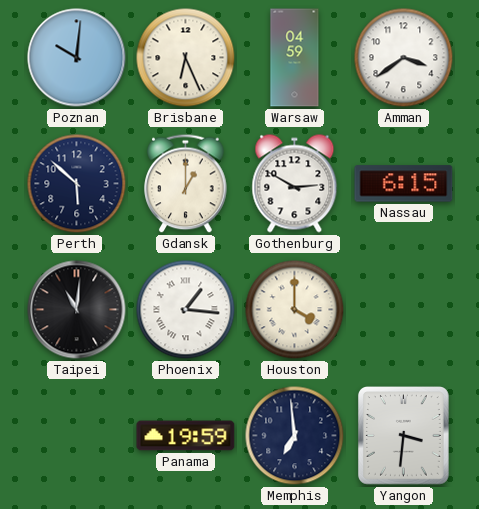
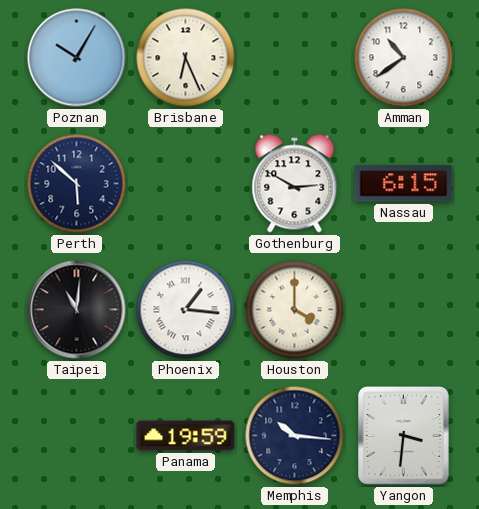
Poznan: 10:01 -> 10:05
Warsaw: 04:59 -> none
Amman: 3:39 -> 10:39
Gdansk: 1:00 -> none
Memphis: 6:59 -> 10:16
